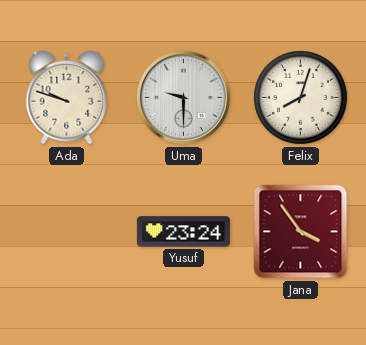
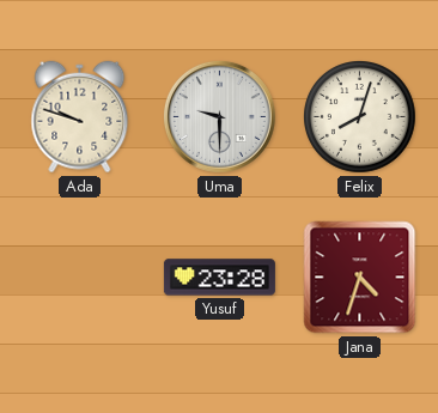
Yusuf: 23:24 -> 23:28
Jana: 3:54 -> 4:33
